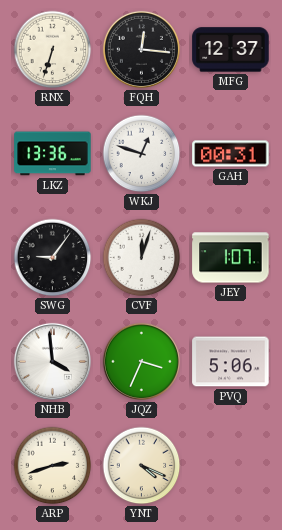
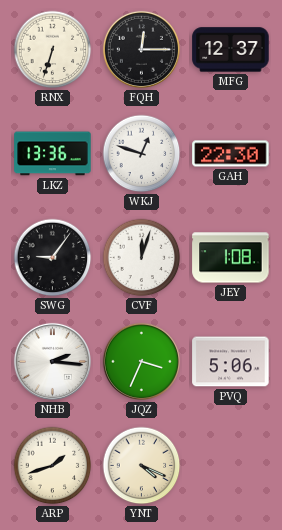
FQH: 12:16 -> 12:15
GAH: 00:31 -> 22:30
JEY: 1:07 -> 1:08
NHB: 3:59 -> 2:16
ARP: 2:42 -> 1:42
